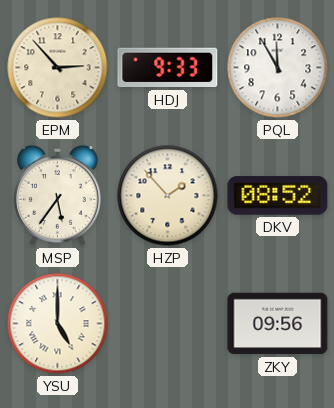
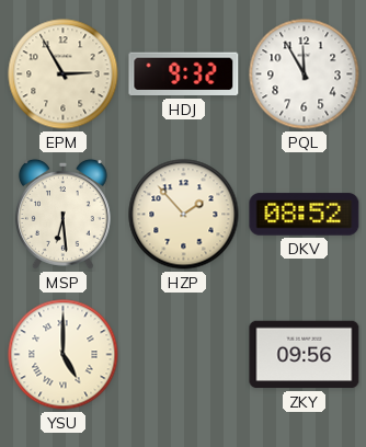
EPM: 2:53 -> 2:55
HDJ: 9:33 -> 9:32
MSP: 5:36 -> 6:29
